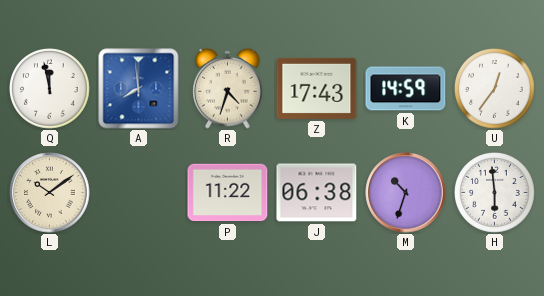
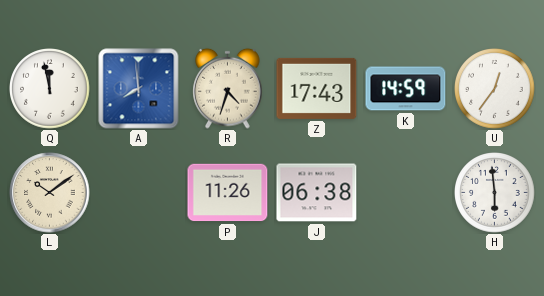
P: 11:22 -> 11:26
M: 10:33 -> none
